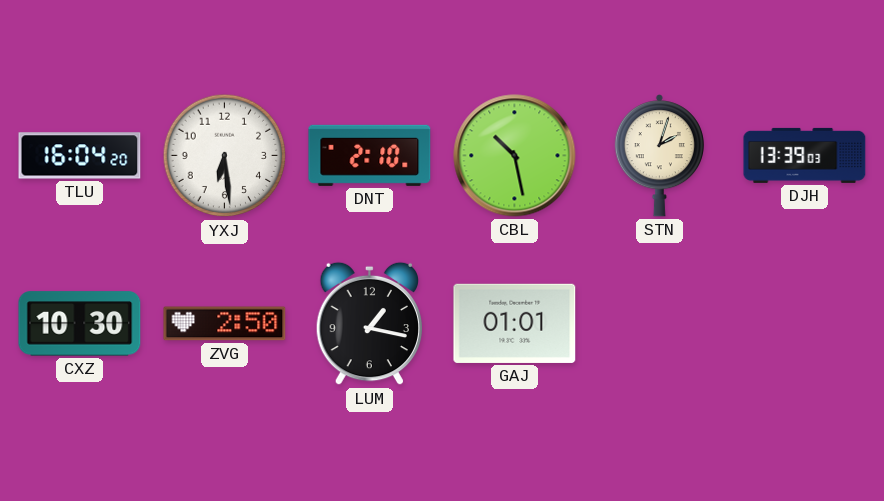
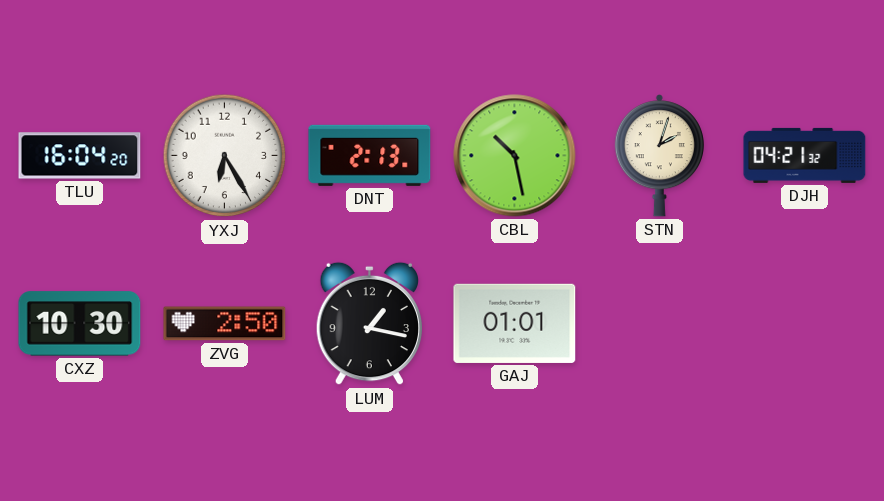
YXJ: 6:29 -> 6:25
DNT: 2:10 -> 2:13
DJH: 13:39 -> 04:21
